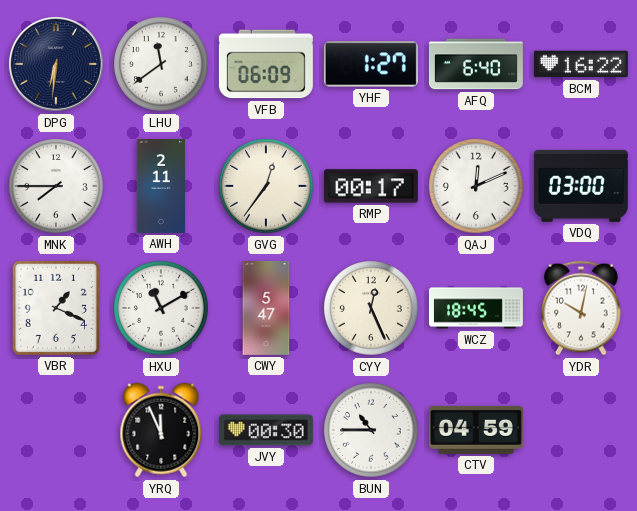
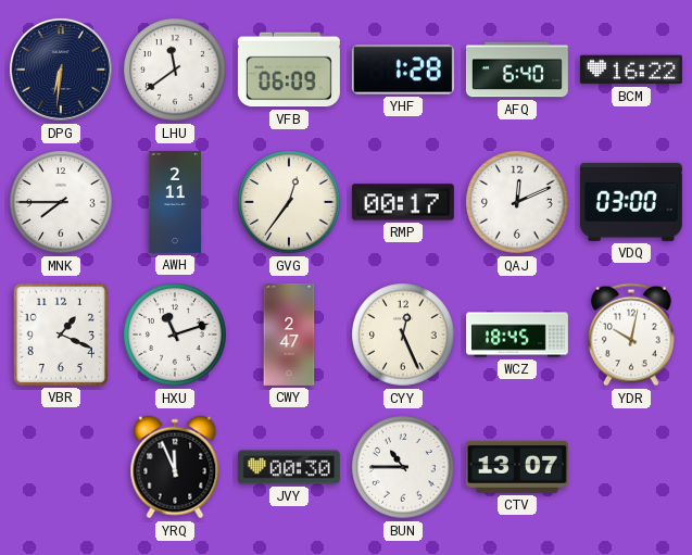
YHF: 1:27 -> 1:28
HXU: 11:10 -> 11:12
CWY: 5:47 -> 2:47
CTV: 04:59 -> 13:07
